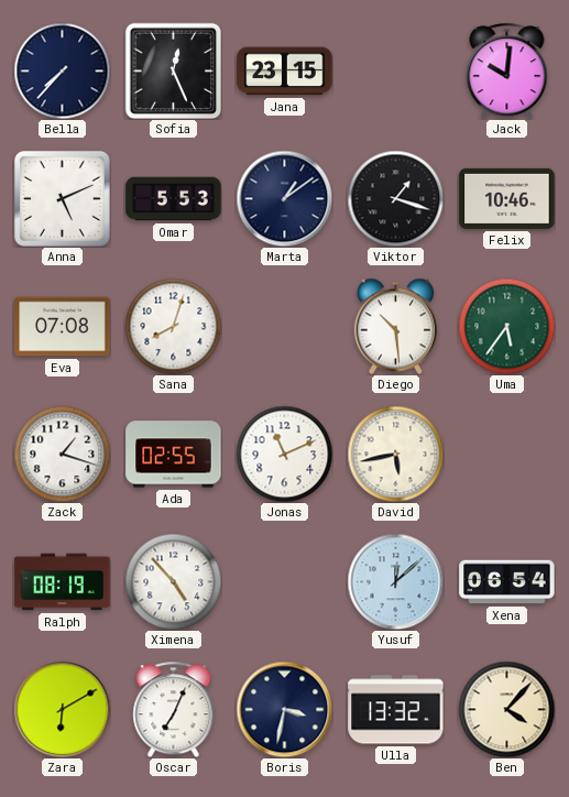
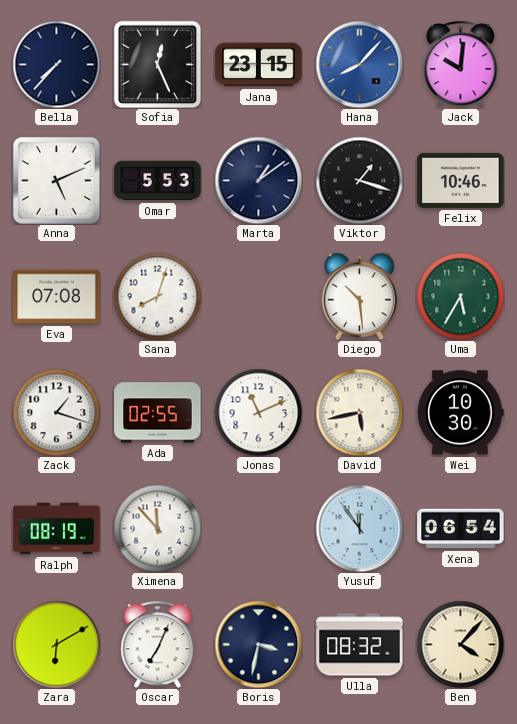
Hana: none -> 8:07
Uma: 5:36 -> 5:35
Wei: none -> 10:30
Ximena: 4:53 -> 11:53
Yusuf: 12:08 -> 11:54
Ulla: 13:32 -> 08:32
